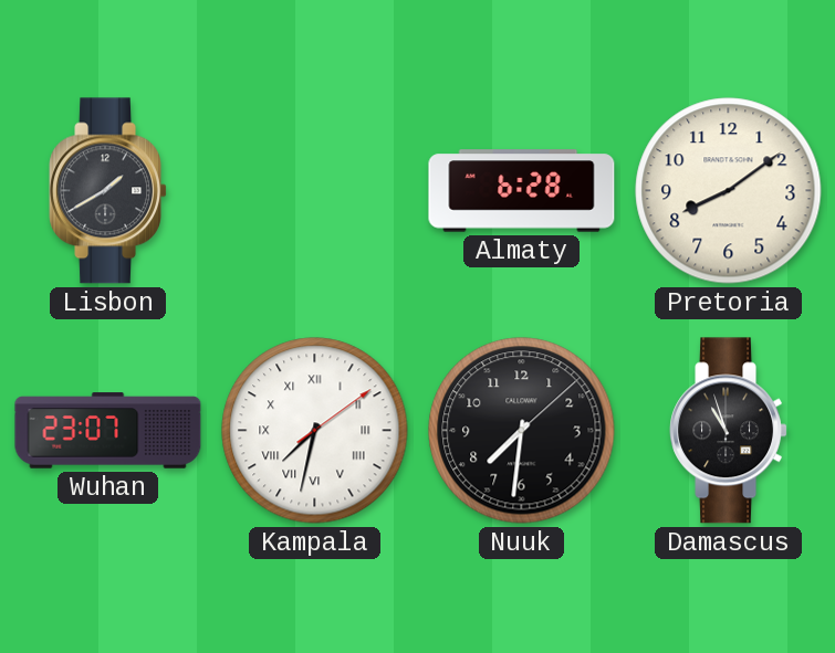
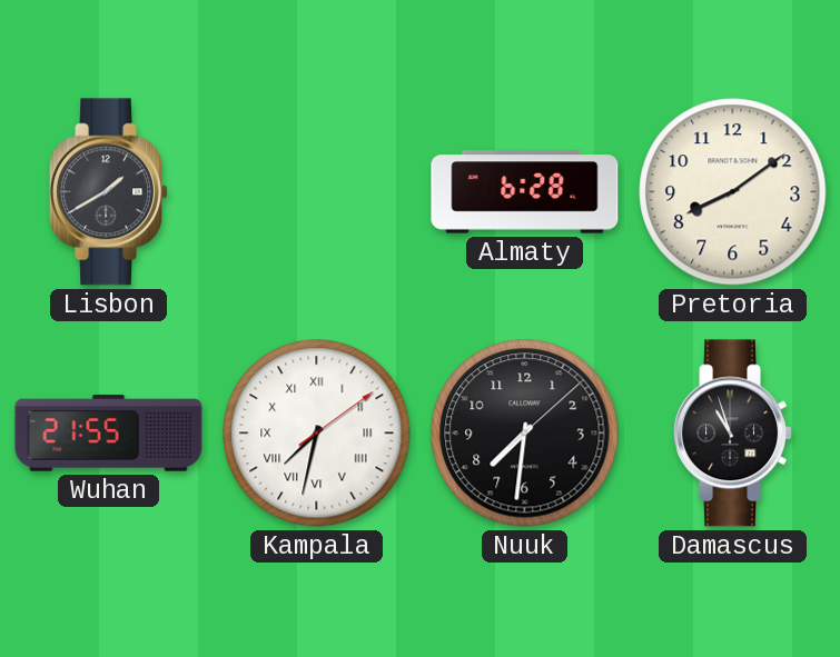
Wuhan: 23:07 -> 21:55
